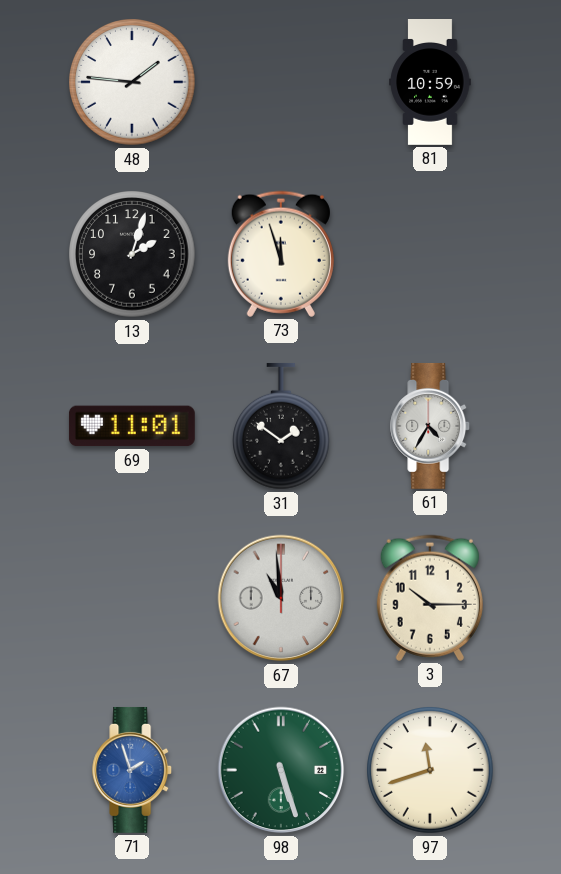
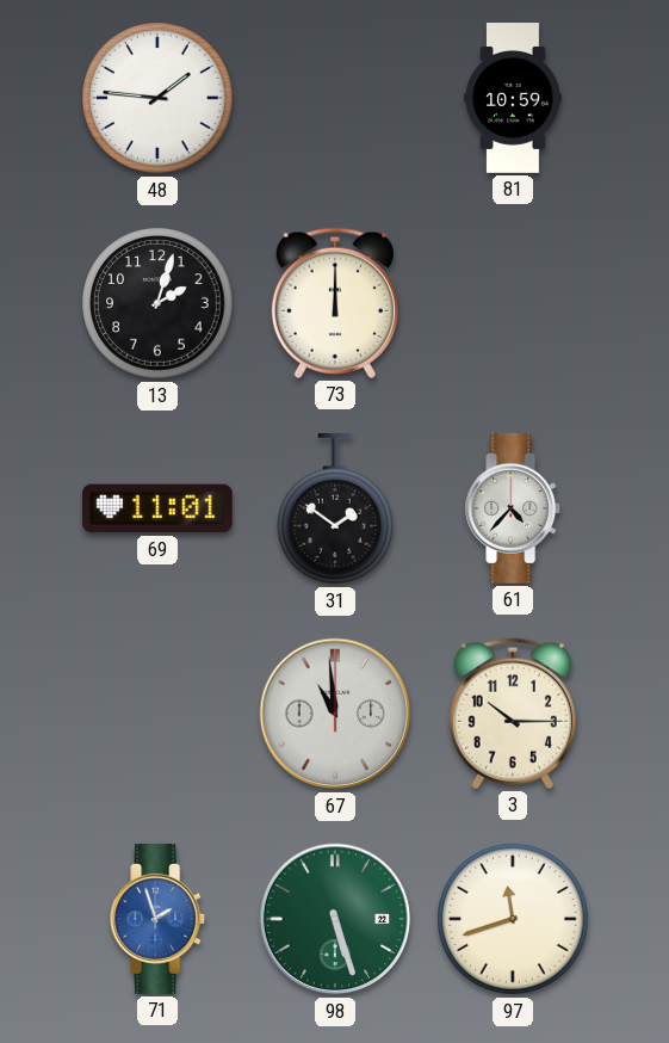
73: 11:57 -> 12:00
61: 4:35 -> 4:37
